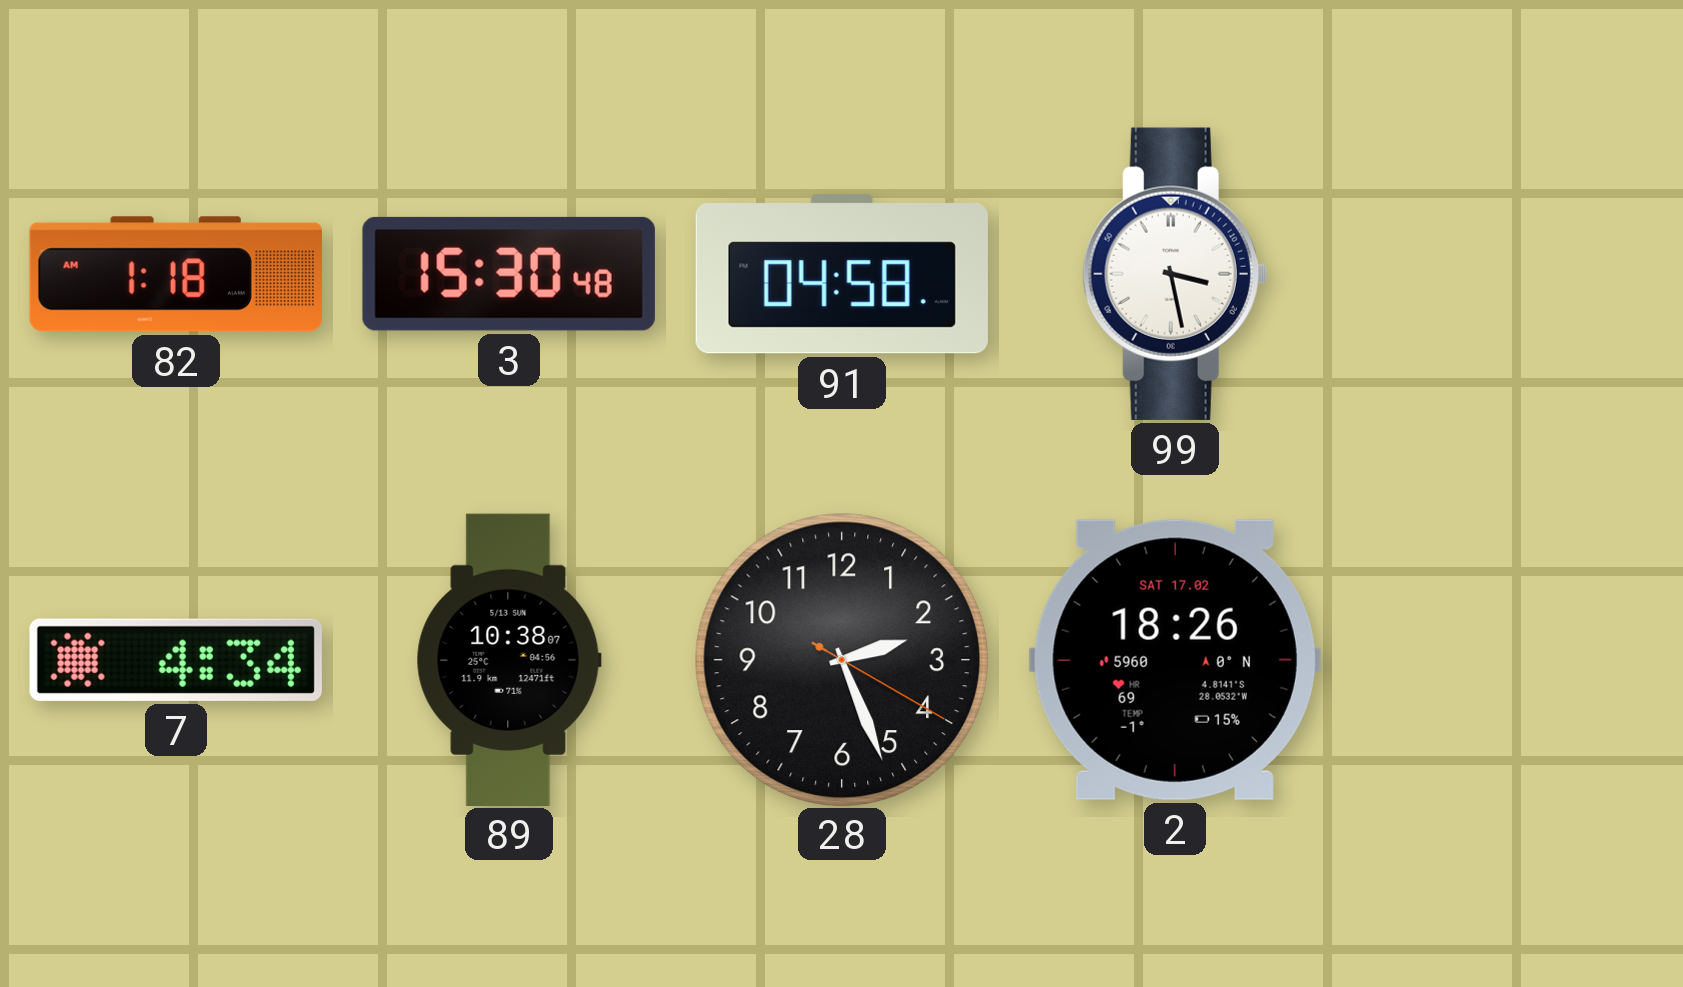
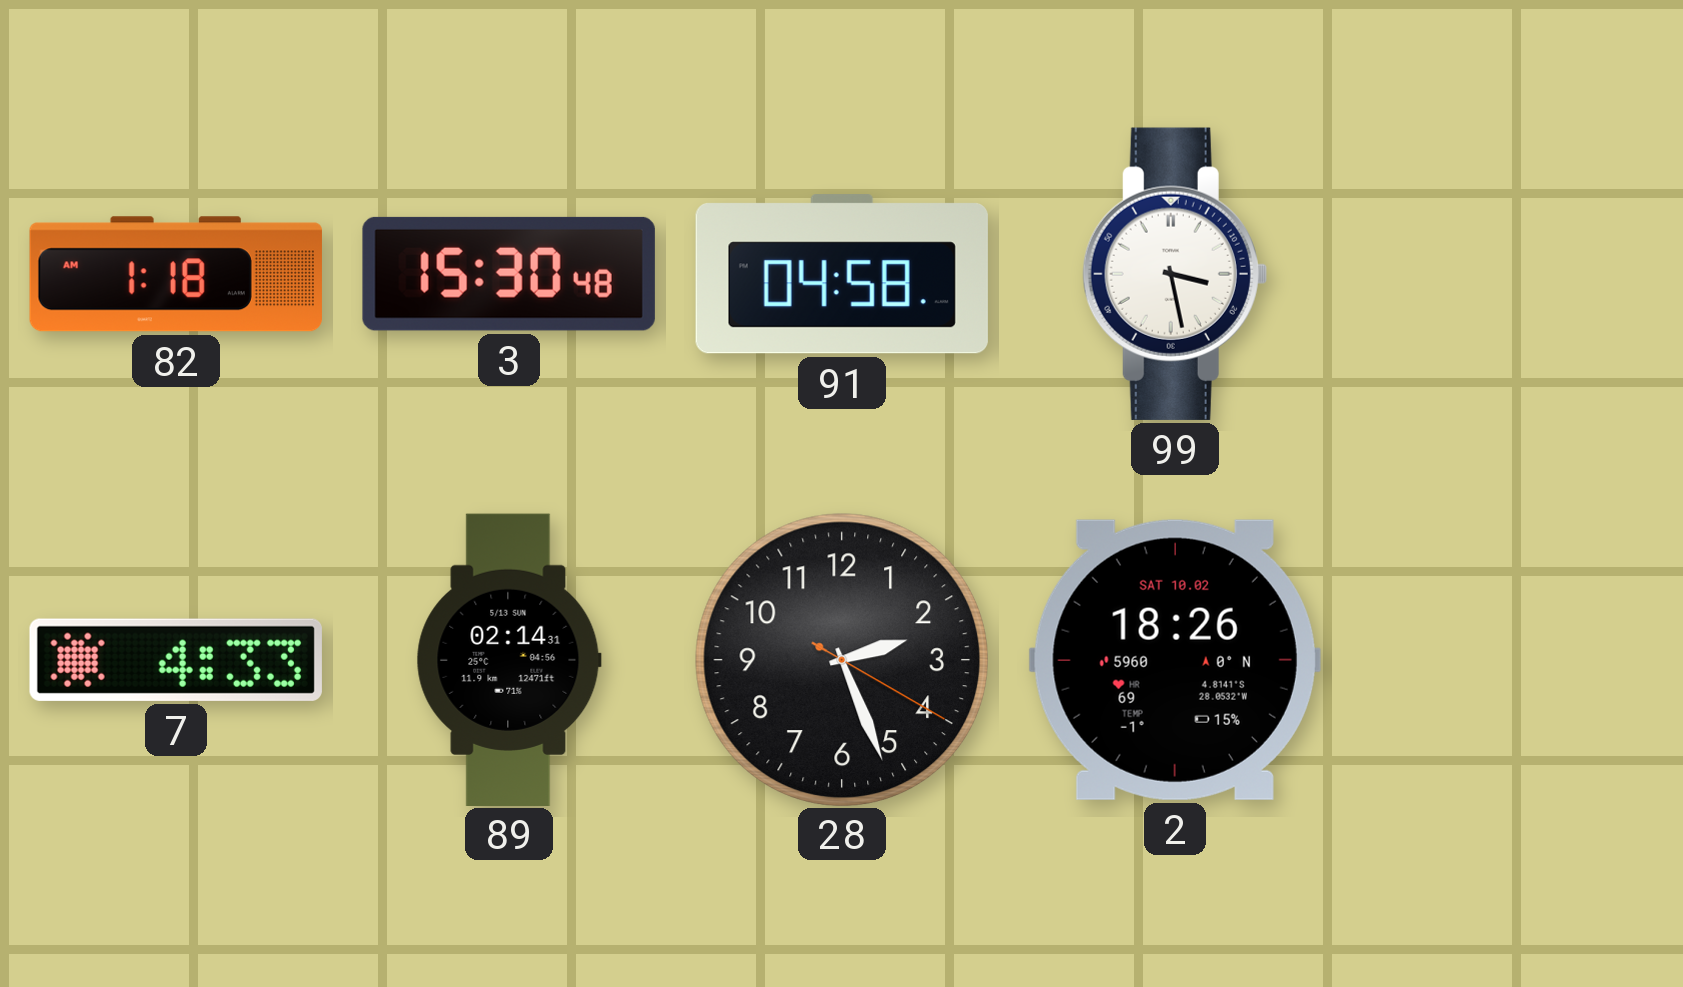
7: 4:34 -> 4:33
89: 10:38 -> 02:14
2 date: SAT 17.02 -> SAT 10.02
